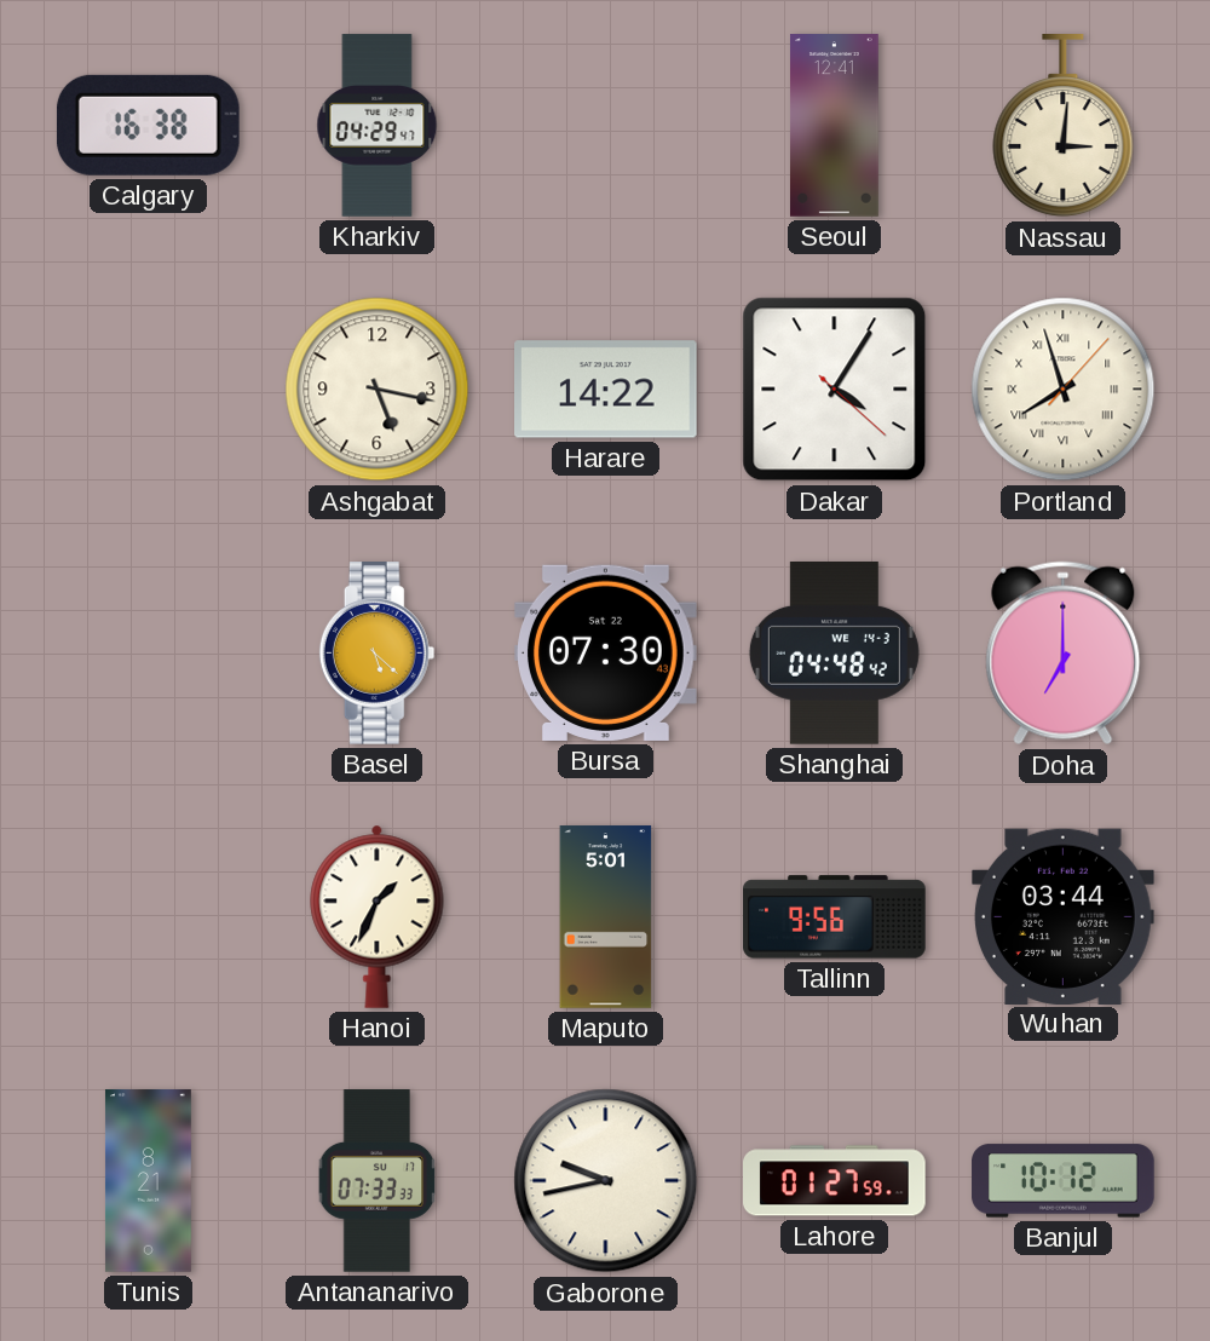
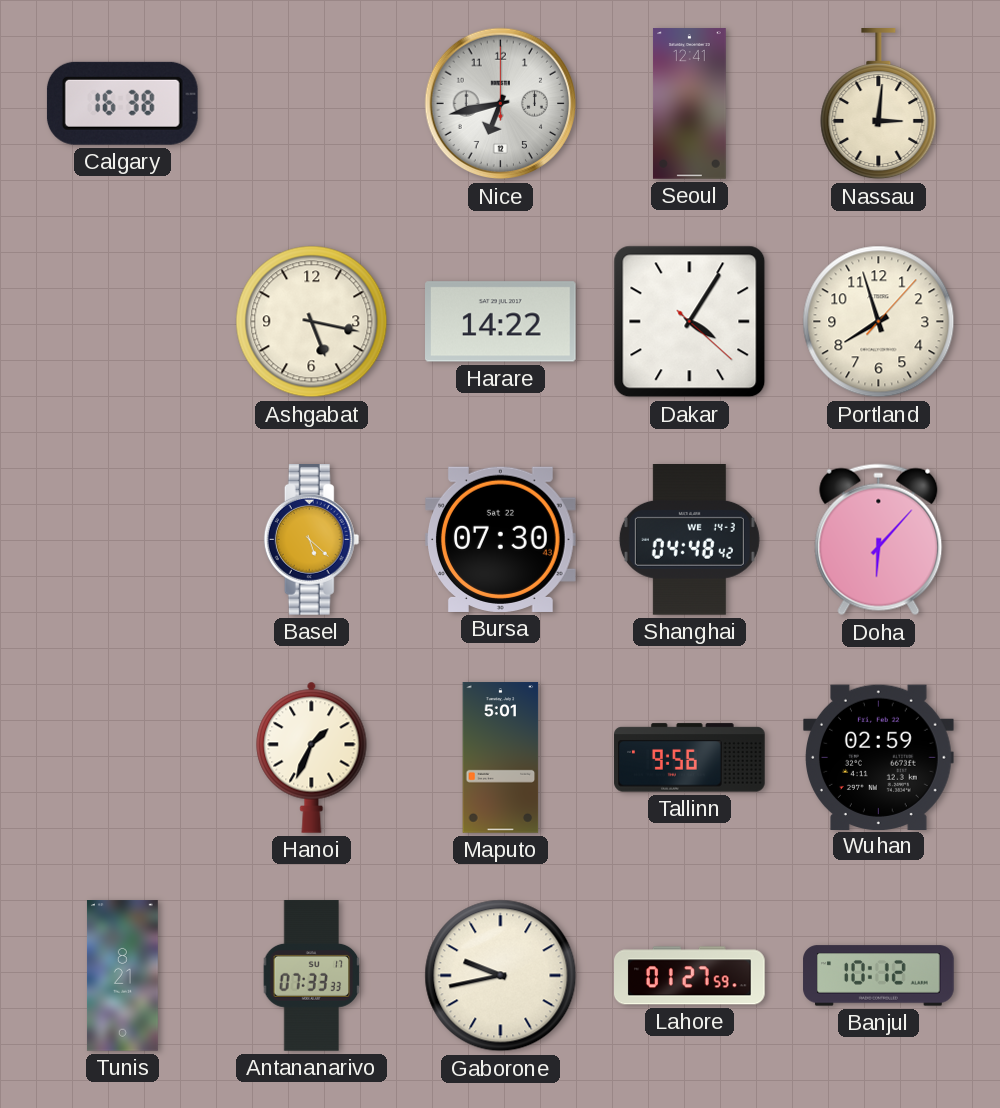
Kharkiv: 04:29 -> none
Nice: none -> 6:43
Portland numerals: Roman -> Arabic
Doha: 7:00 -> 6:07
Wuhan: 03:44 -> 02:59
